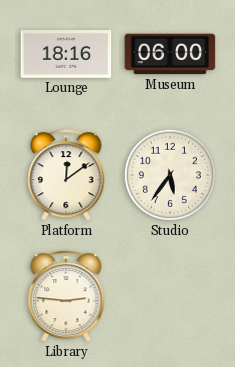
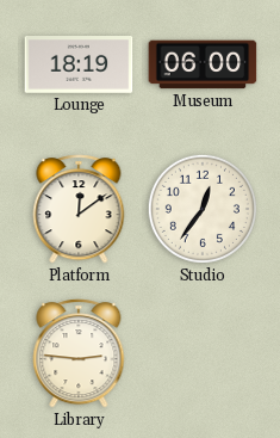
Lounge: 18:16 -> 18:19
Studio: 5:36 -> 12:36
